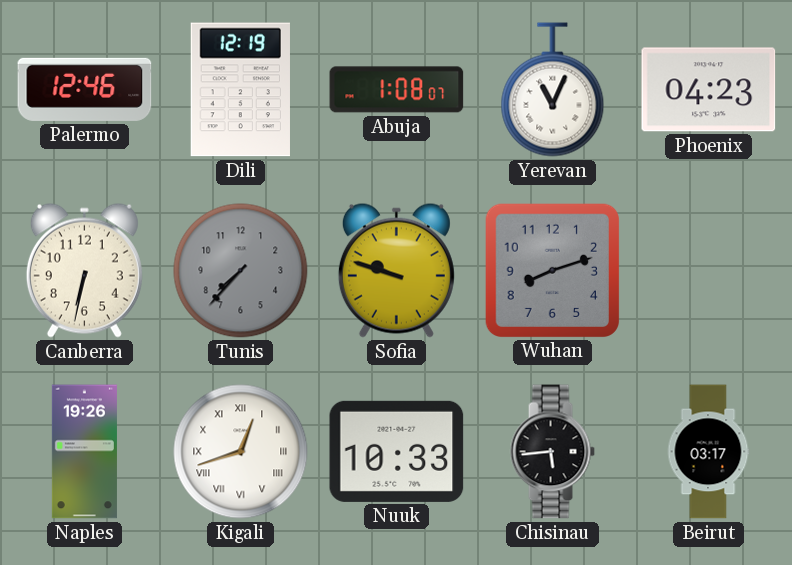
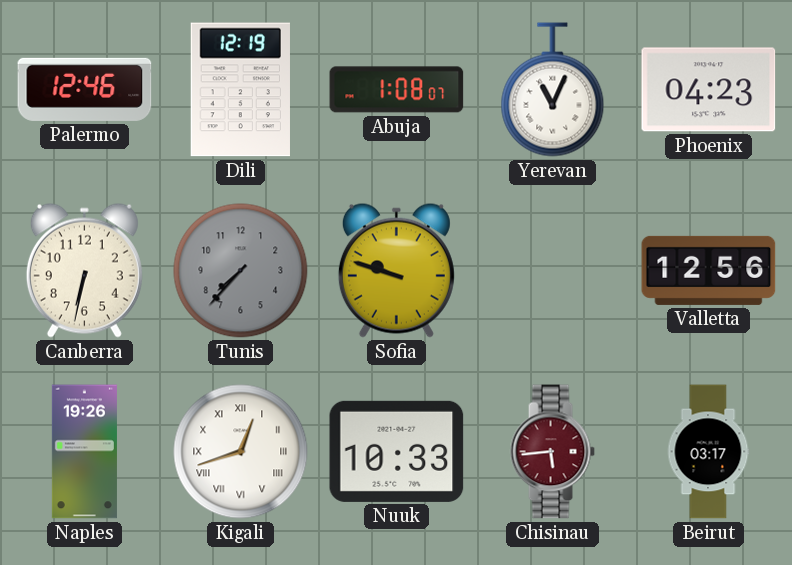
Wuhan: 8:12 -> none
Valletta: none -> 12:56
Chisinau dial: black -> burgundy
